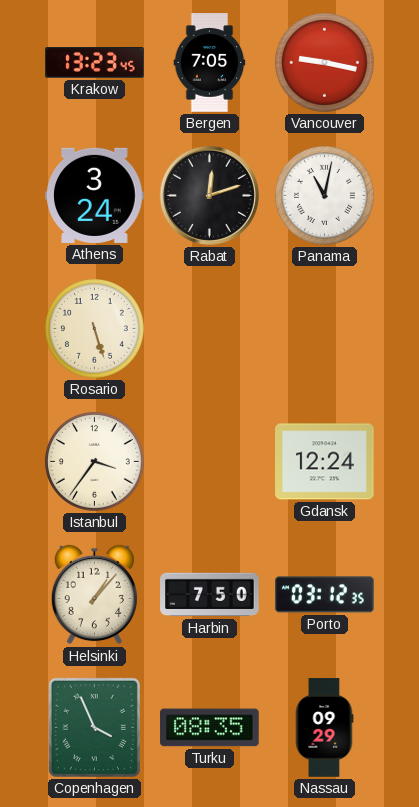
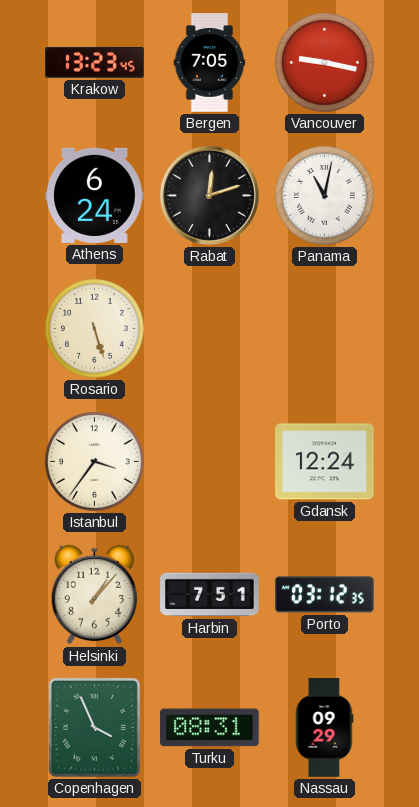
Athens: 3:24 -> 6:24
Harbin: 7:50 -> 7:51
Turku: 08:35 -> 08:31
